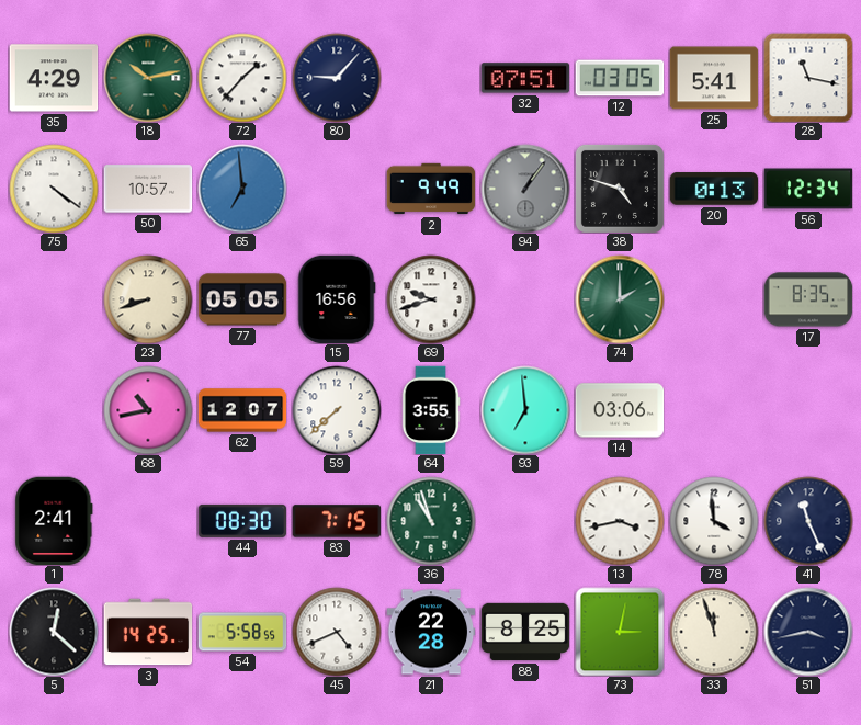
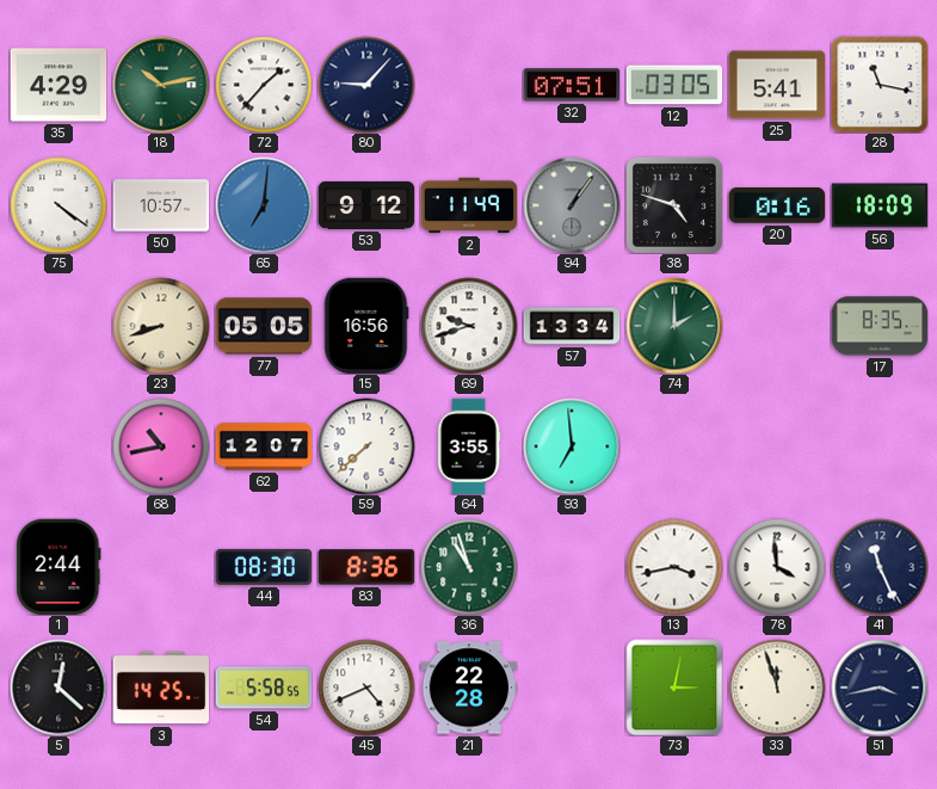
65: 6:59 -> 7:01
53: none -> 9:12
2: 9:49 -> 11:49
20: 0:13 -> 0:16
56: 12:34 -> 18:09
57: none -> 13:34
14: 03:06 -> none
1: 2:41 -> 2:44
83: 7:15 -> 8:36
88: 8:25 -> none
